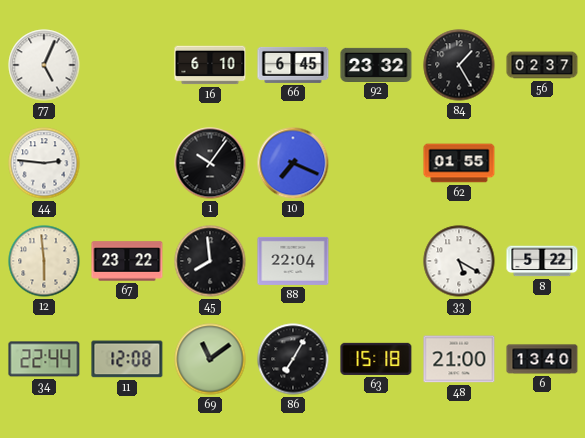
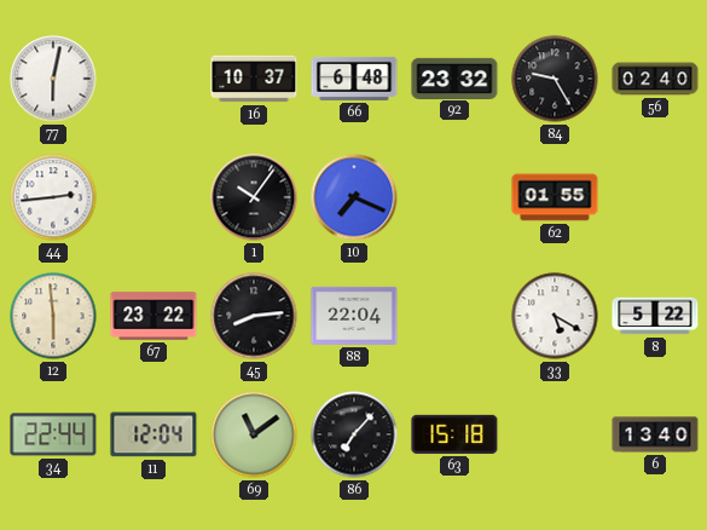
77: 5:04 -> 6:02
16: 6:10 -> 10:37
66: 6:45 -> 6:48
84: 1:25 -> 9:25
56: 02:37 -> 02:40
44: 2:46 -> 2:44
45: 7:59 -> 8:14
11: 12:08 -> 12:04
86: 7:05 -> 7:07
48: 21:00 -> none
